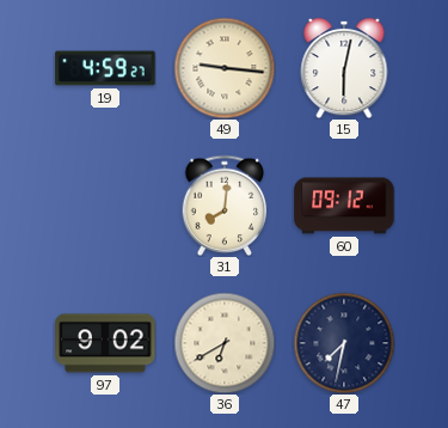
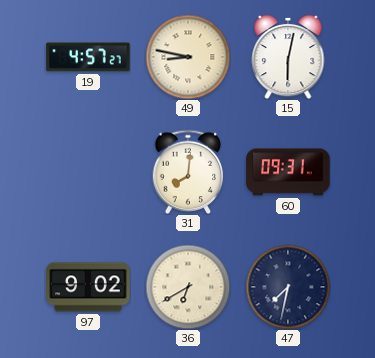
19: 4:59 -> 4:57
49: 9:16 -> 8:47
60: 09:12 -> 09:31
